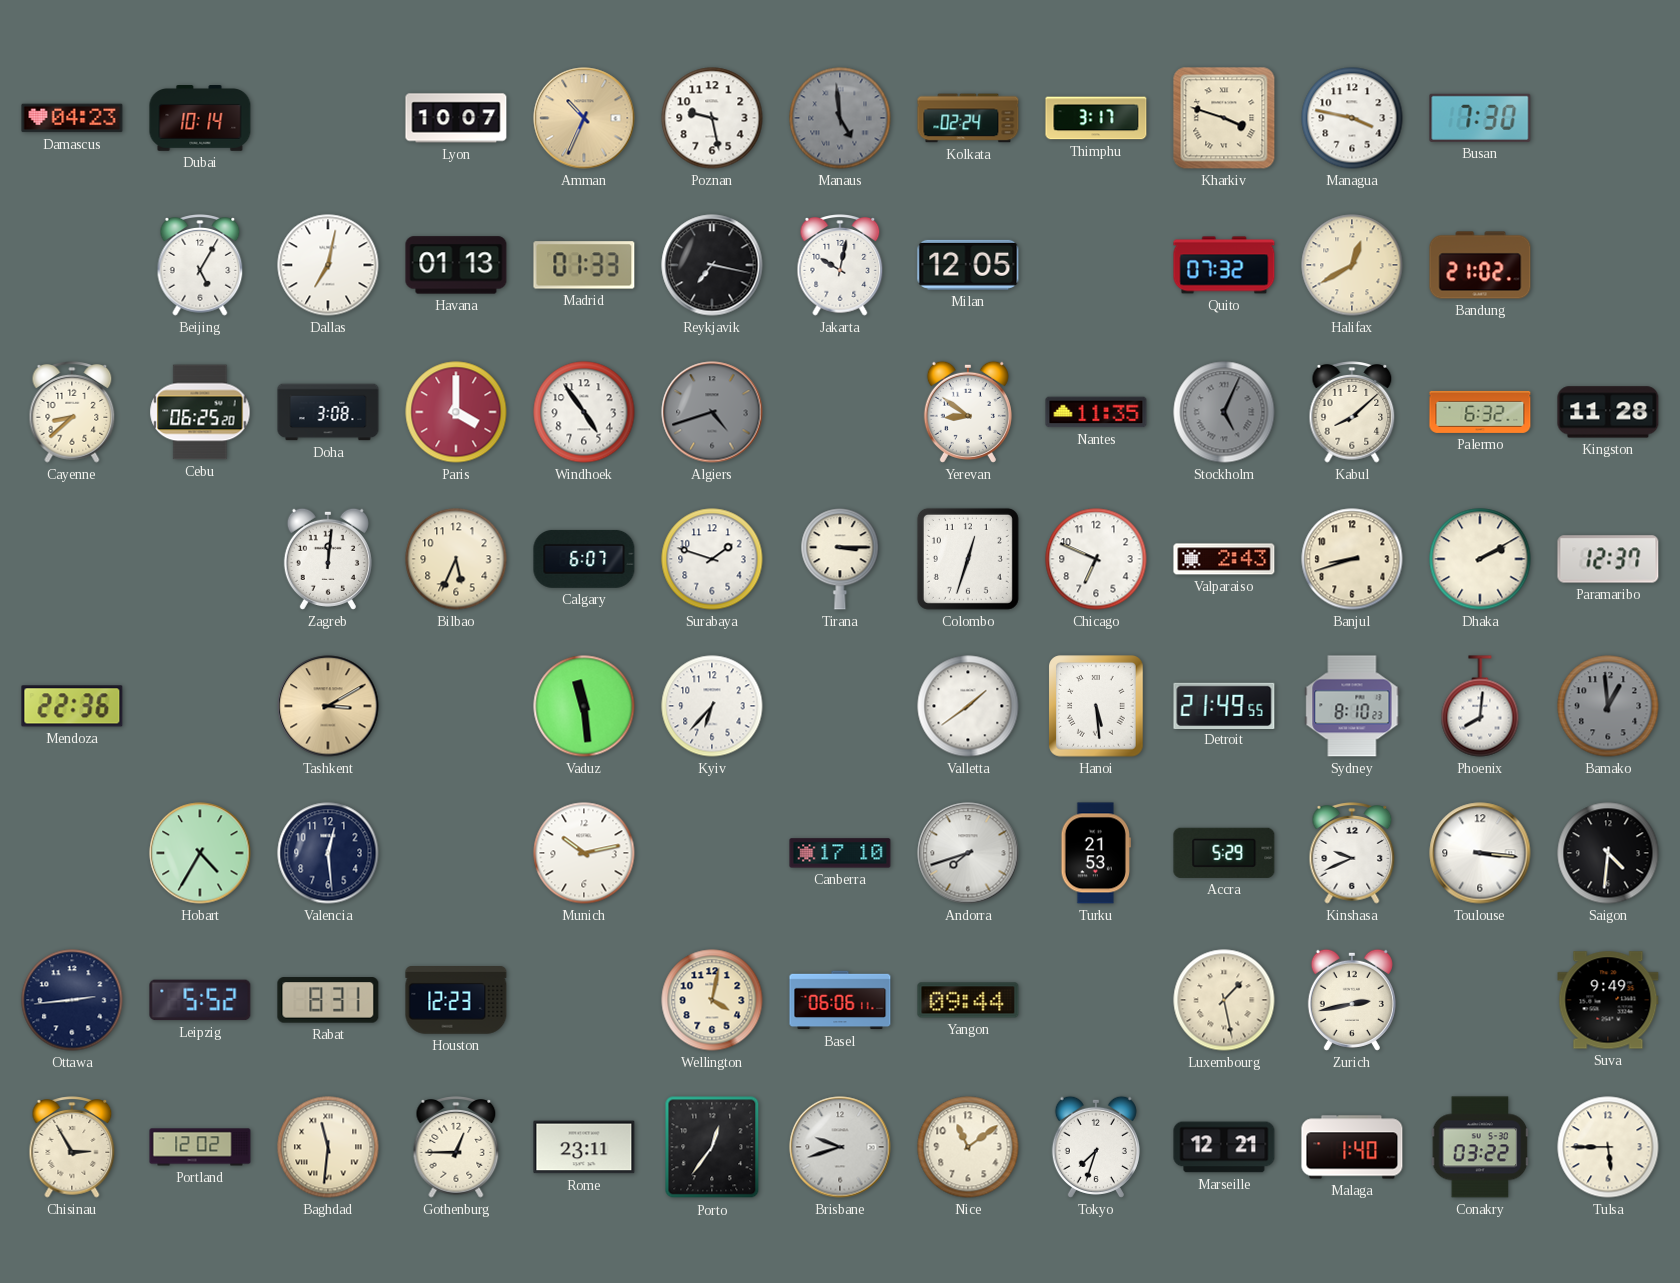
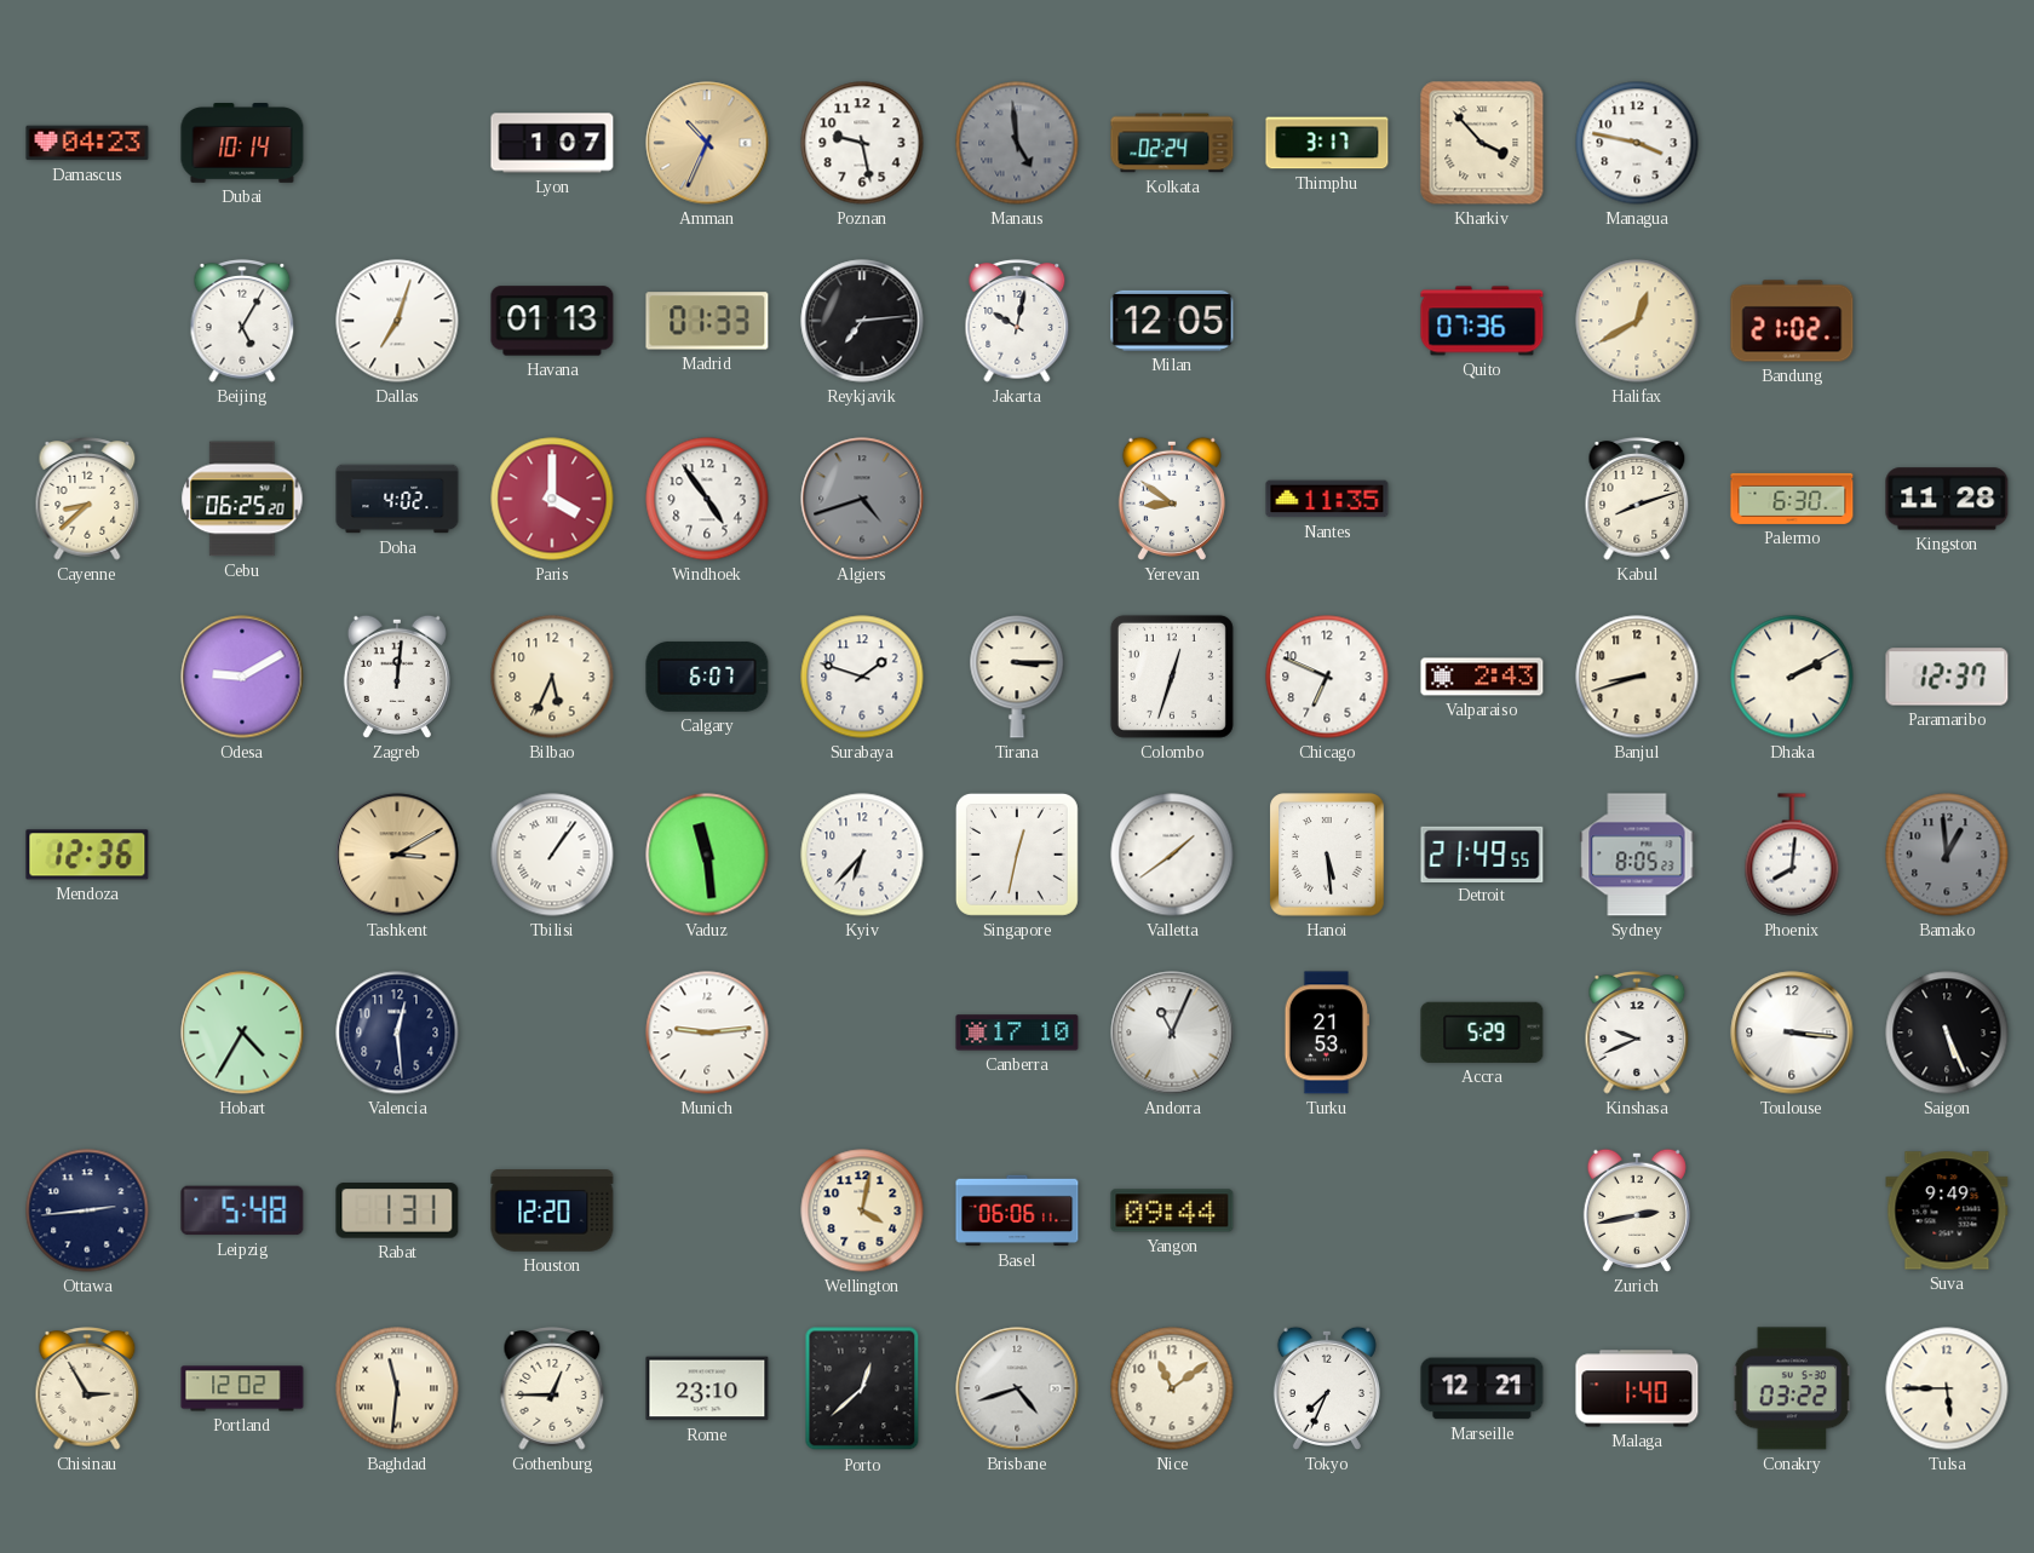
Lyon: 10:07 -> 1:07
Kharkiv: 3:48 -> 3:53
Busan: 7:30 -> none
Dallas: 7:02 -> 7:03
Reykjavik: 7:17 -> 7:14
Quito: 07:32 -> 07:36
Doha: 3:08 -> 4:02
Stockholm: 5:04 -> none
Kabul: 8:08 -> 8:12
Palermo: 6:32 -> 6:30
Odesa: none -> 9:10
Mendoza: 22:36 -> 12:36
Tbilisi: none -> 1:06
Singapore: none -> 12:32
Sydney: 8:10 -> 8:05
Munich: 10:13 -> 9:14
Andorra: 7:42 -> 11:04
Saigon: 4:31 -> 5:26
Leipzig: 5:52 -> 5:48
Rabat: 8:31 -> 1:31
Houston: 12:23 -> 12:20
Luxembourg: 1:28 -> none
Rome: 23:11 -> 23:10
Porto: 12:36 -> 12:38
Brisbane: 9:42 -> 4:42
Tokyo: 7:33 -> 7:34
